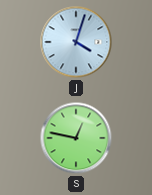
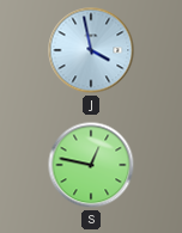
J: 4:03 -> 3:58
